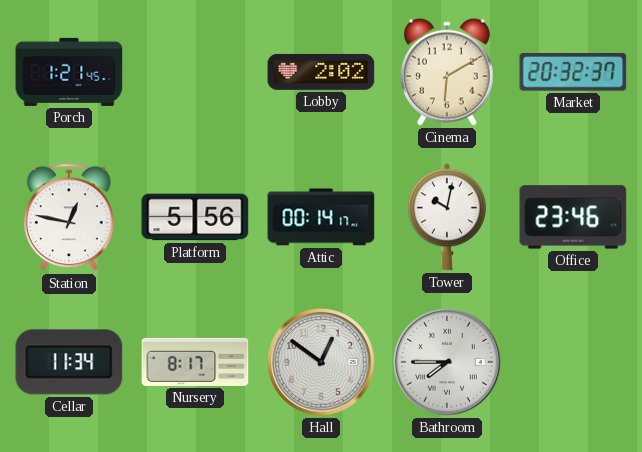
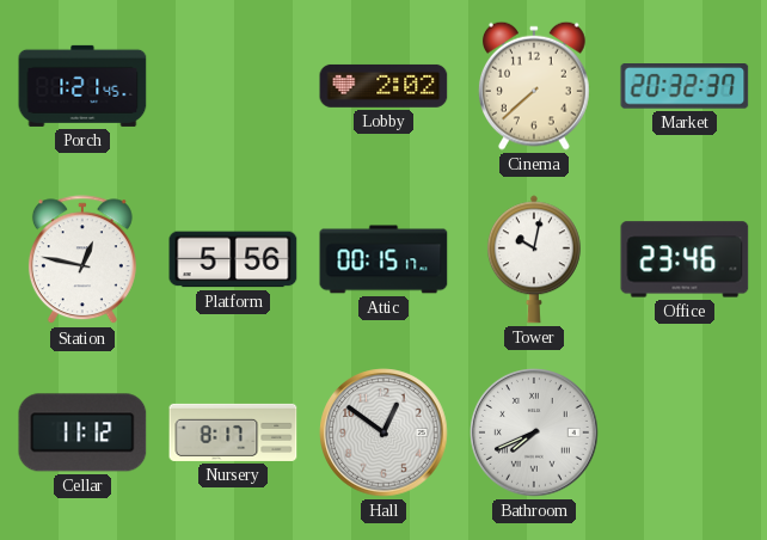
Cinema: 6:10 -> 7:38
Attic: 00:14 -> 00:15
Cellar: 11:34 -> 11:12
Bathroom: 7:45 -> 7:41
